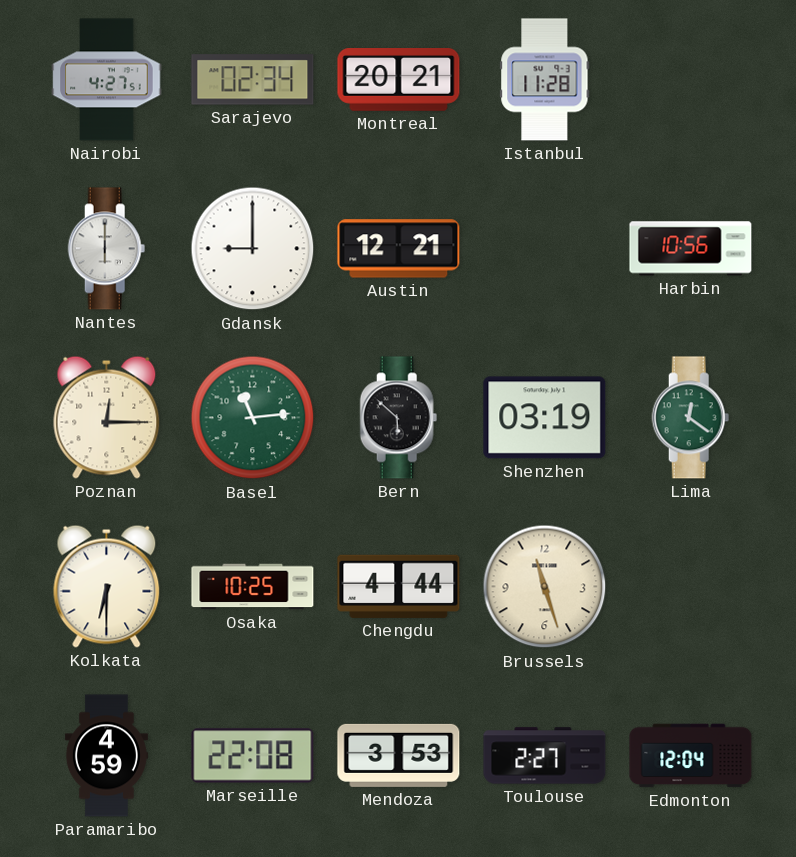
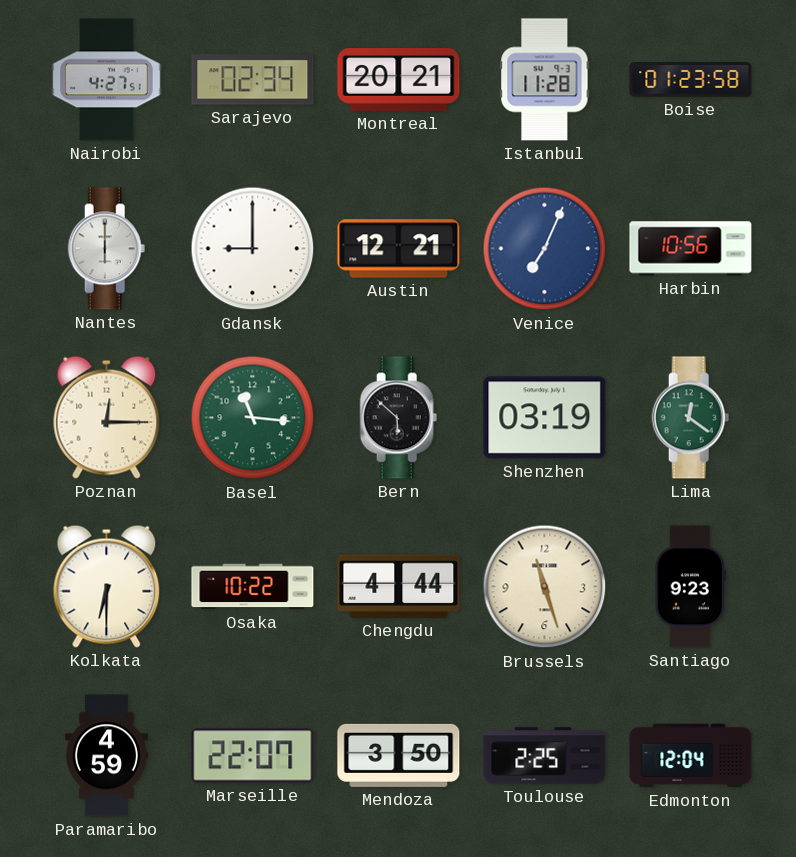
Boise: none -> 01:23
Venice: none -> 7:04
Basel: 11:14 -> 11:16
Osaka: 10:25 -> 10:22
Santiago: none -> 9:23
Marseille: 22:08 -> 22:07
Mendoza: 3:53 -> 3:50
Toulouse: 2:27 -> 2:25
